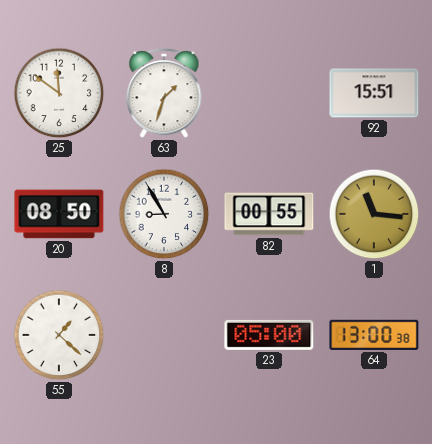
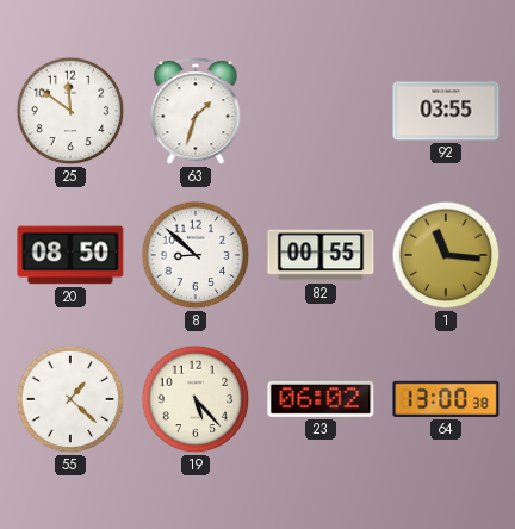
92: 15:51 -> 03:55
8: 8:55 -> 8:52
19: none -> 5:23
23: 05:00 -> 06:02
